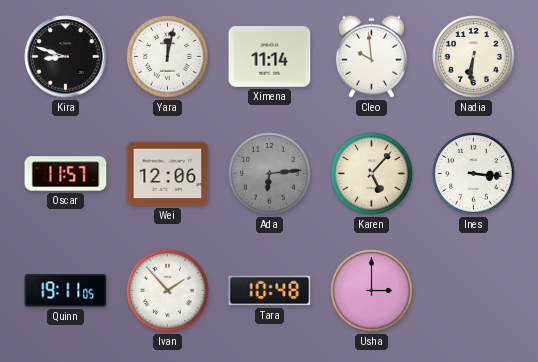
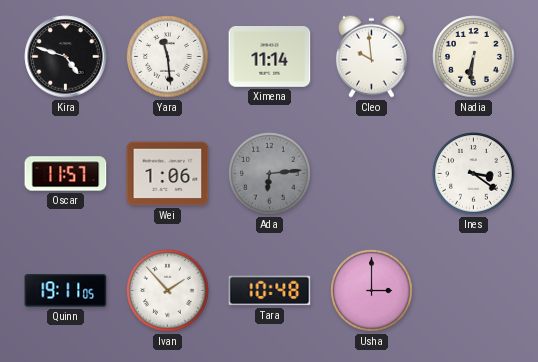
Kira: 8:48 -> 4:48
Yara: 12:02 -> 11:29
Wei: 12:06 -> 1:06
Karen: 5:07 -> none
Ines: 3:16 -> 3:21
